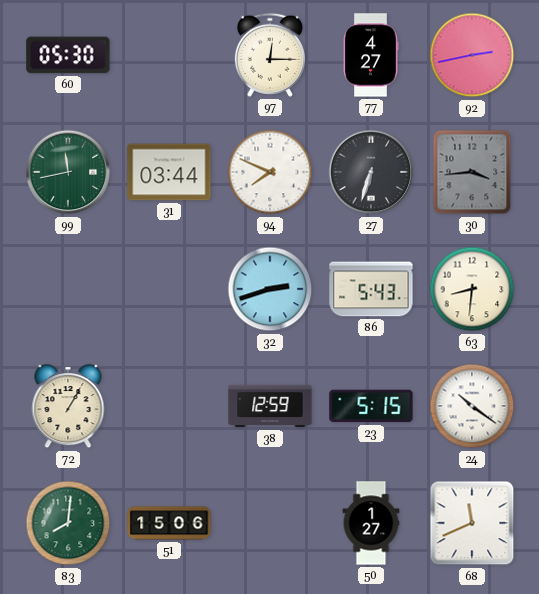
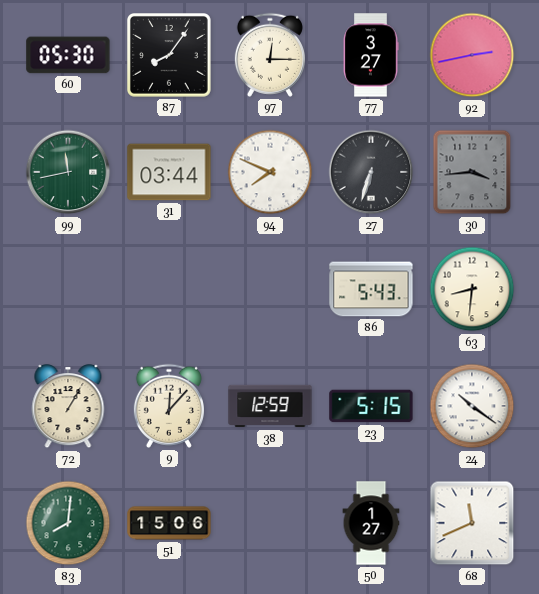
87: none -> 8:06
77: 4:27 -> 3:27
32: 2:42 -> none
9: none -> 12:07
